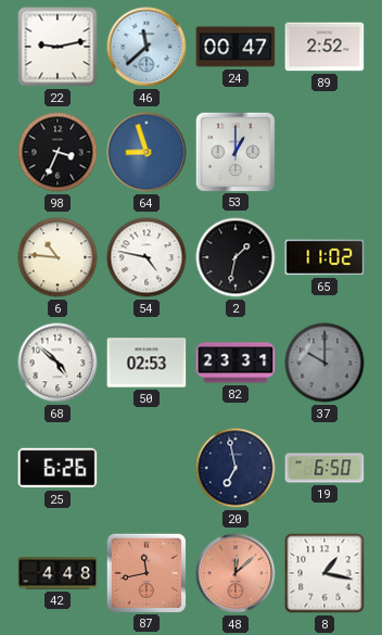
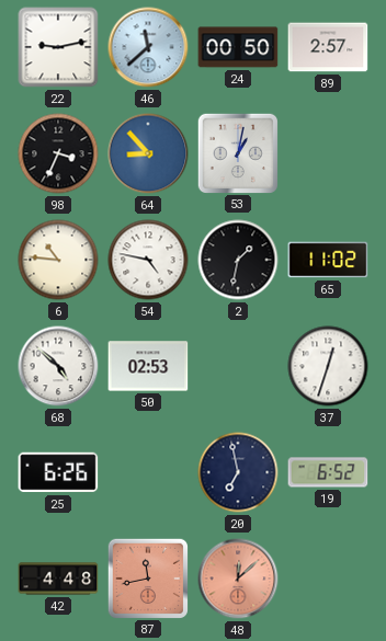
24: 00:47 -> 00:50
89: 2:52 -> 2:57
64: 8:57 -> 8:53
53: 1:00 -> 1:02
82: 23:31 -> none
37: 10:00 -> 12:33
37 dial: grey -> white
19: 6:50 -> 6:52
8: 1:17 -> none
